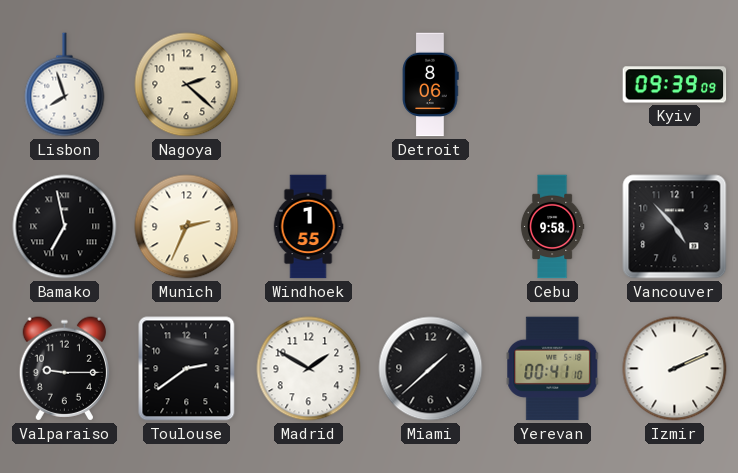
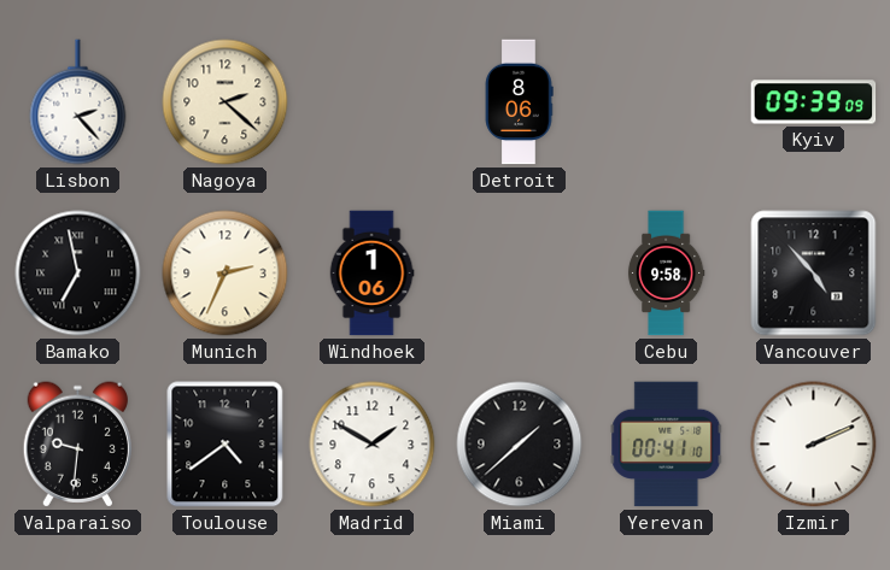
Lisbon: 7:57 -> 2:23
Windhoek: 1:55 -> 1:06
Valparaiso: 9:15 -> 9:31
Toulouse: 2:39 -> 4:39
